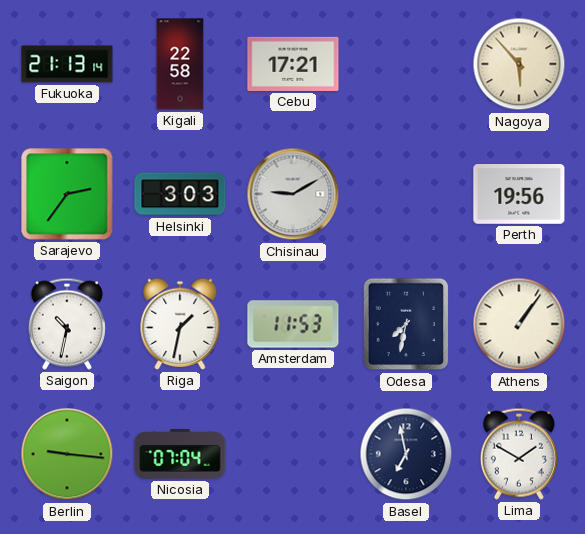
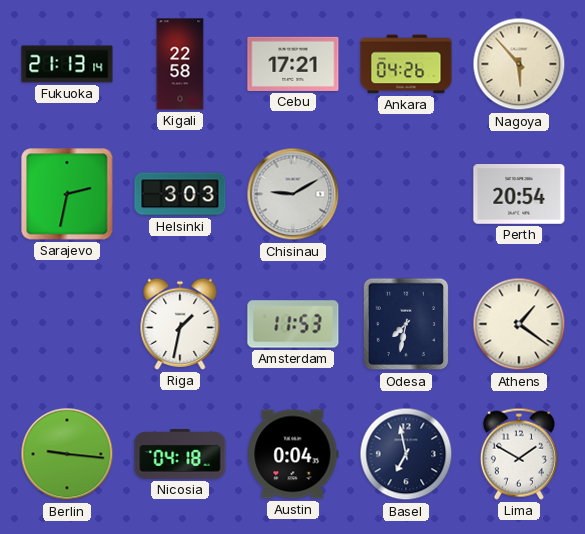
Ankara: none -> 04:26
Sarajevo: 2:36 -> 2:32
Perth: 19:56 -> 20:54
Saigon: 10:32 -> none
Athens: 1:06 -> 1:21
Nicosia: 07:04 -> 04:18
Austin: none -> 0:04
